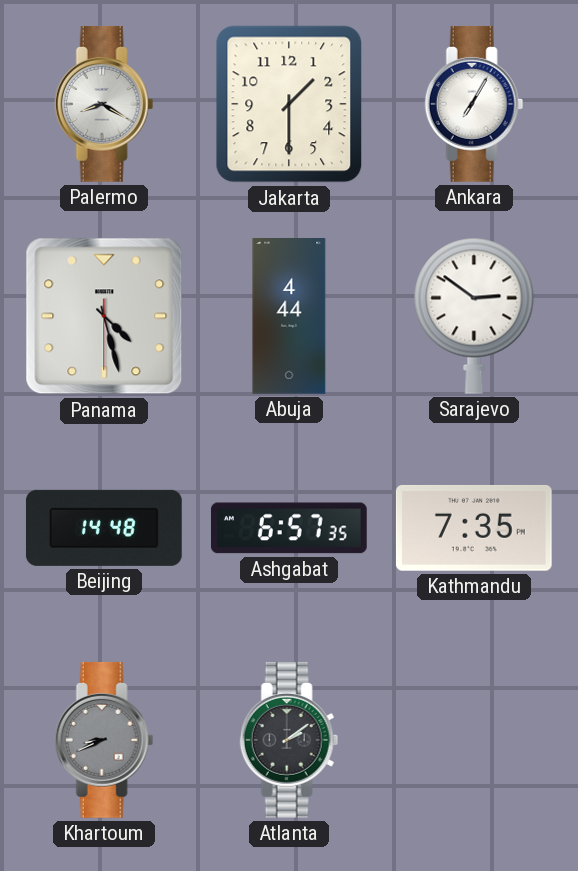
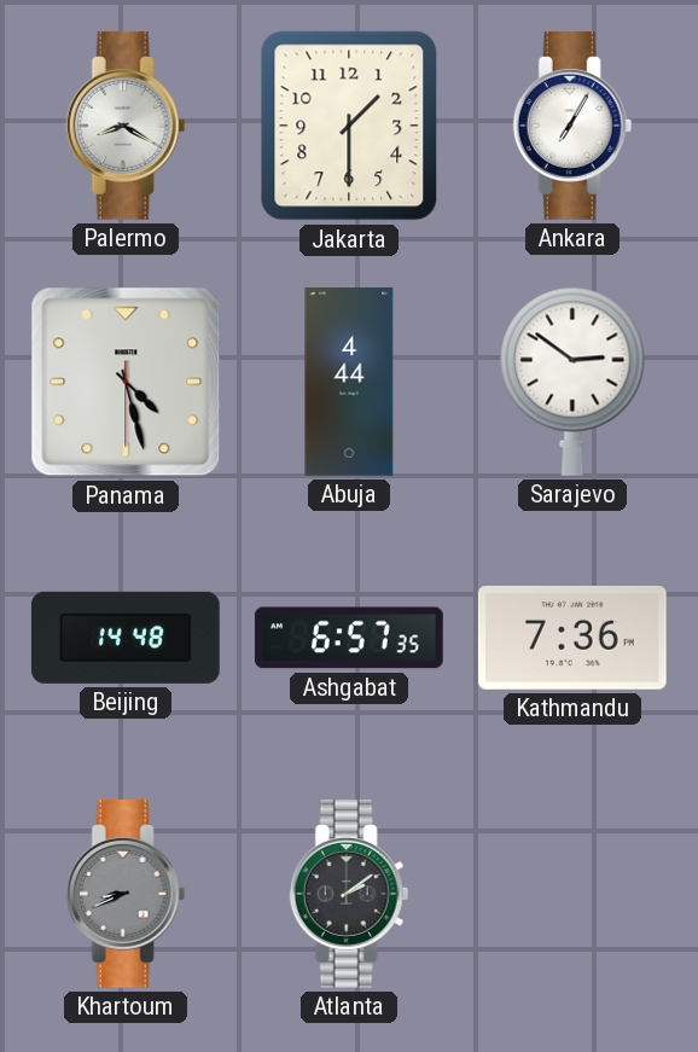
Kathmandu: 7:35 -> 7:36
